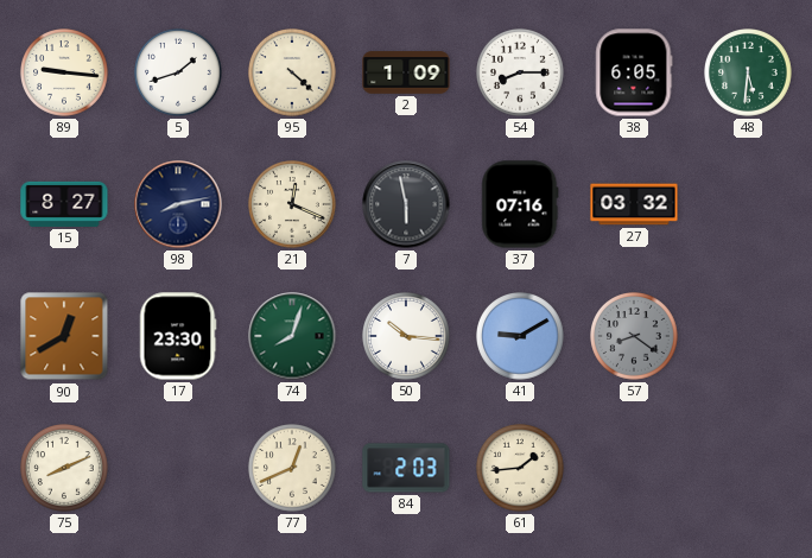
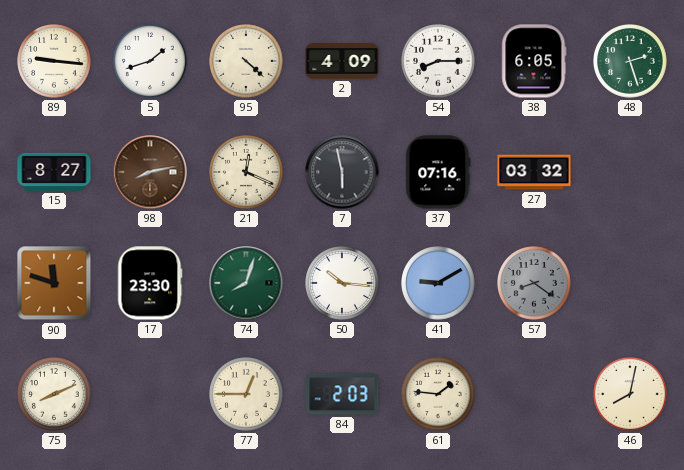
2: 1:09 -> 4:09
48: 5:31 -> 2:27
98 dial: navy -> brown
90: 12:40 -> 11:48
77: 12:41 -> 12:45
61: 1:44 -> 1:46
46: none -> 8:02
